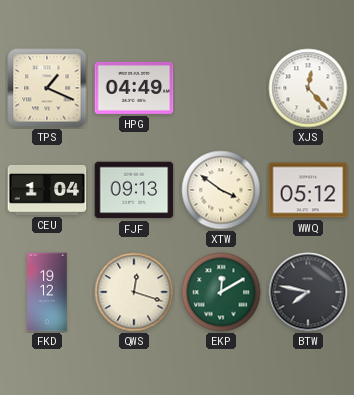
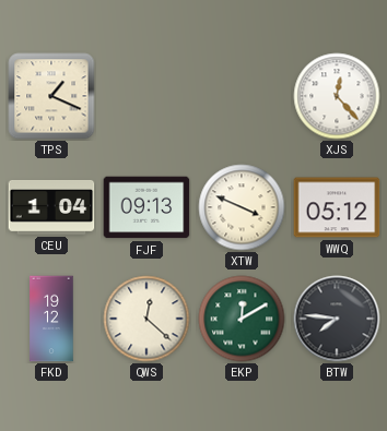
HPG: 04:49 -> none
XTW: 3:51 -> 3:49
QWS: 12:18 -> 12:22
BTW: 7:47 -> 7:46
